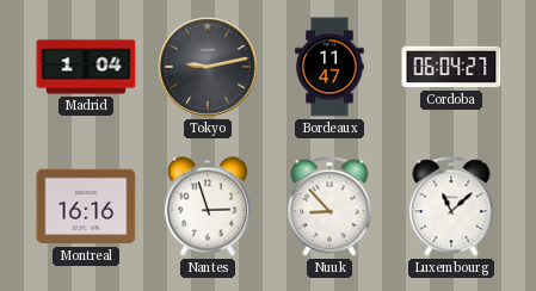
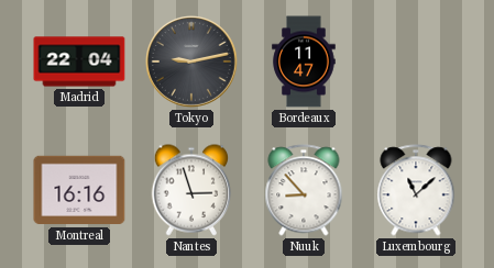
Madrid: 1:04 -> 22:04
Cordoba: 06:04 -> none
